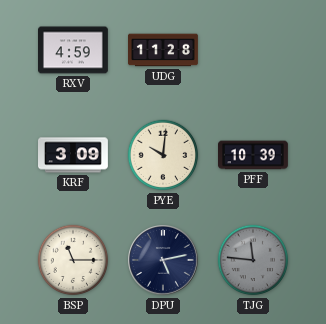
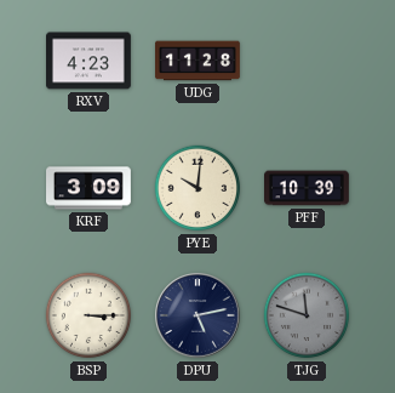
RXV: 4:59 -> 4:23
BSP: 11:15 -> 3:15
TJG: 11:46 -> 11:48
